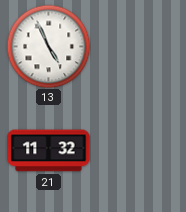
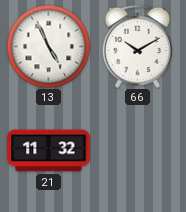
66: none -> 10:10
